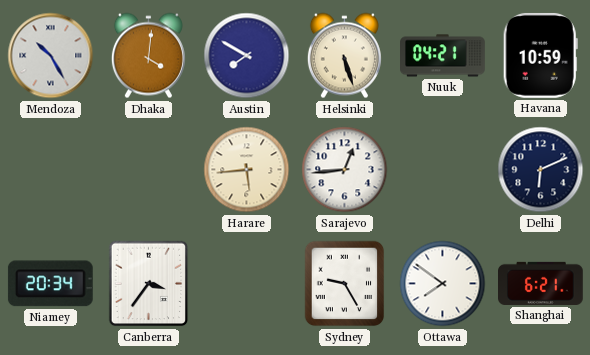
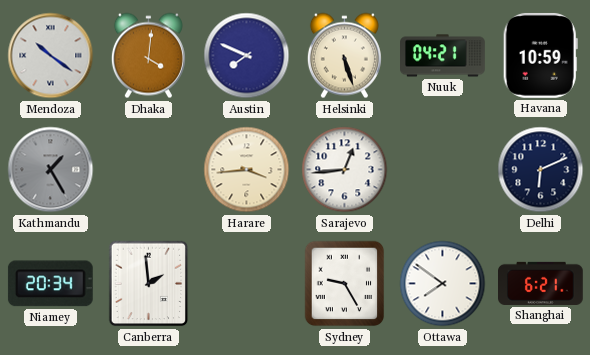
Mendoza: 10:25 -> 10:21
Austin: 7:50 -> 7:49
Kathmandu: none -> 1:25
Harare: 5:44 -> 3:44
Canberra: 3:36 -> 1:59
